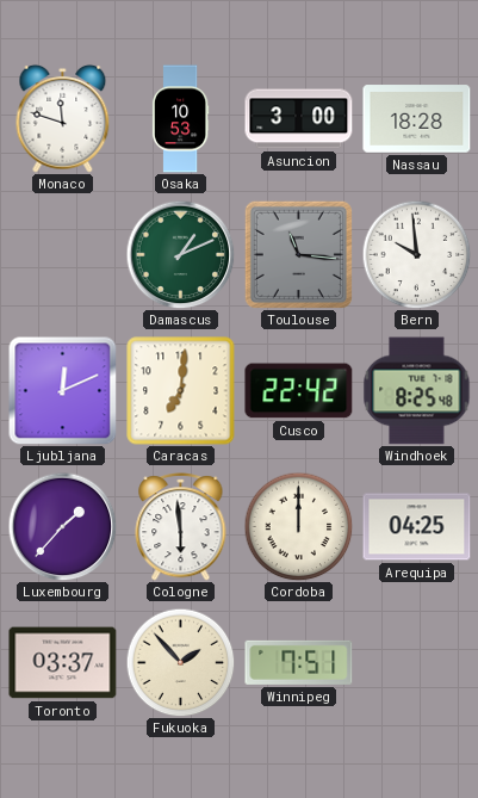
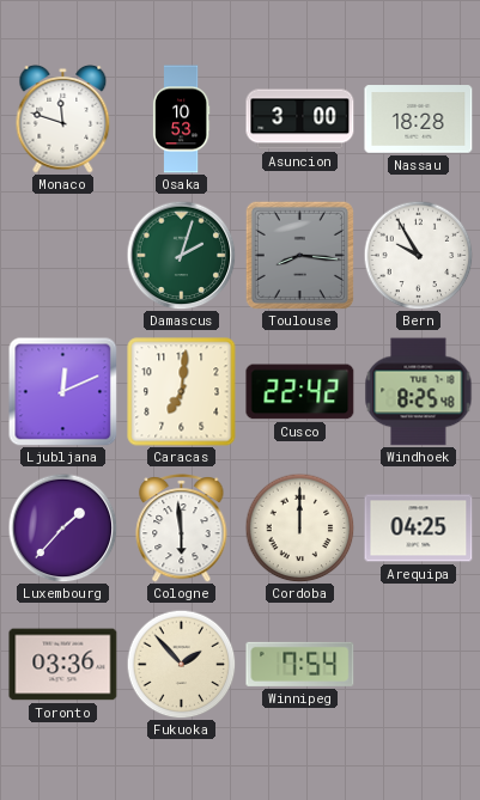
Damascus: 1:11 -> 2:03
Toulouse: 11:16 -> 8:16
Bern: 9:59 -> 9:55
Toronto: 03:37 -> 03:36
Winnipeg: 7:51 -> 7:54
